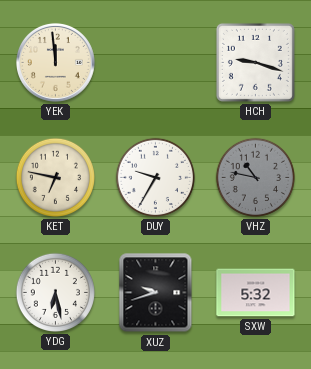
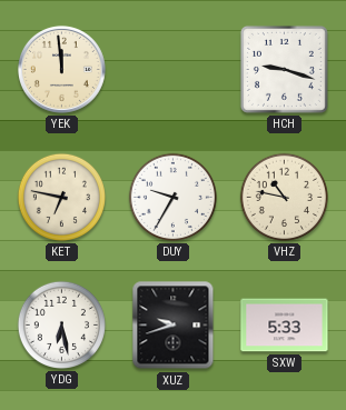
VHZ dial: grey -> cream
SXW: 5:32 -> 5:33
